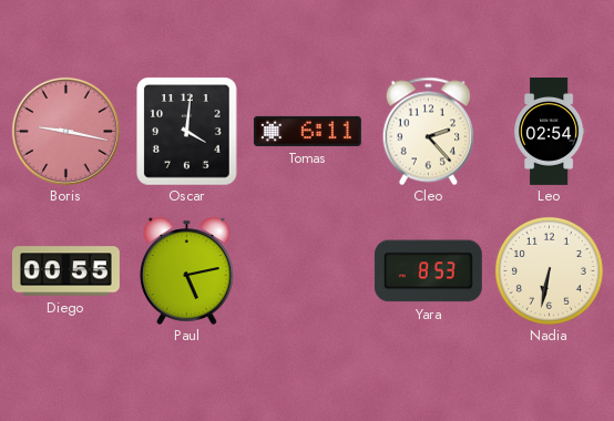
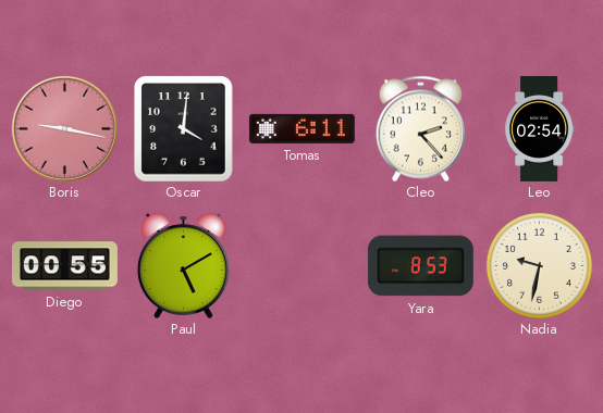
Paul: 5:13 -> 5:10
Nadia: 6:32 -> 9:32
